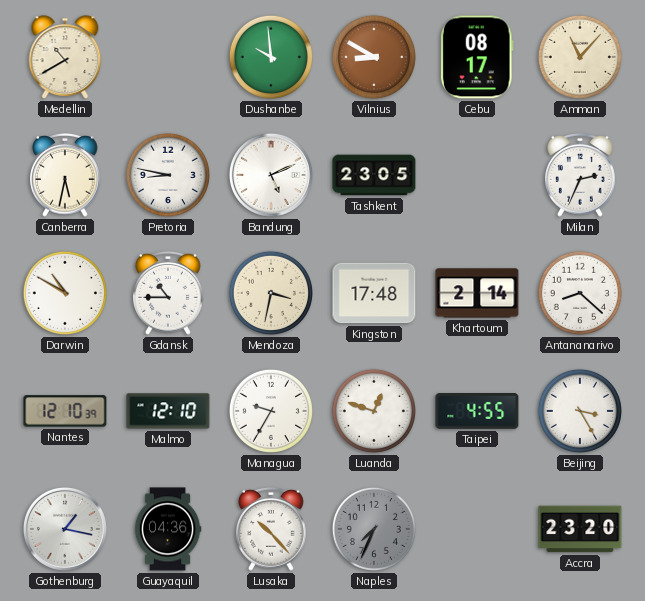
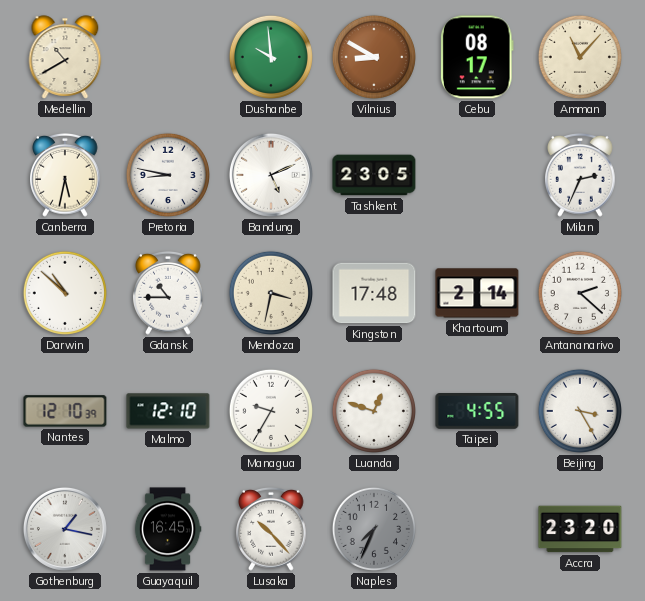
Darwin: 10:50 -> 10:52
Antananarivo: 8:22 -> 2:22
Guayaquil: 04:36 -> 16:45
